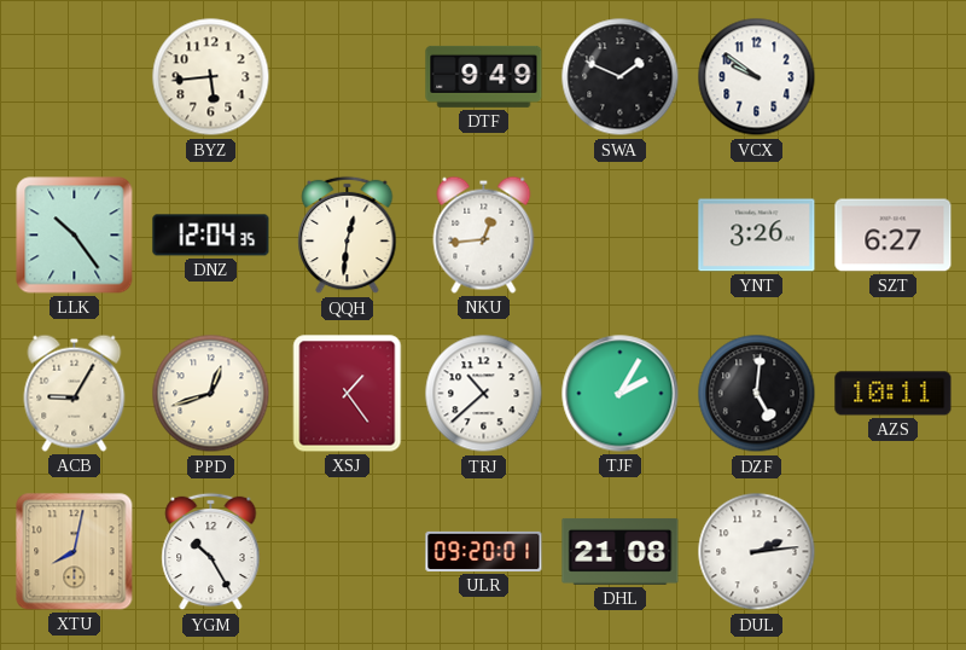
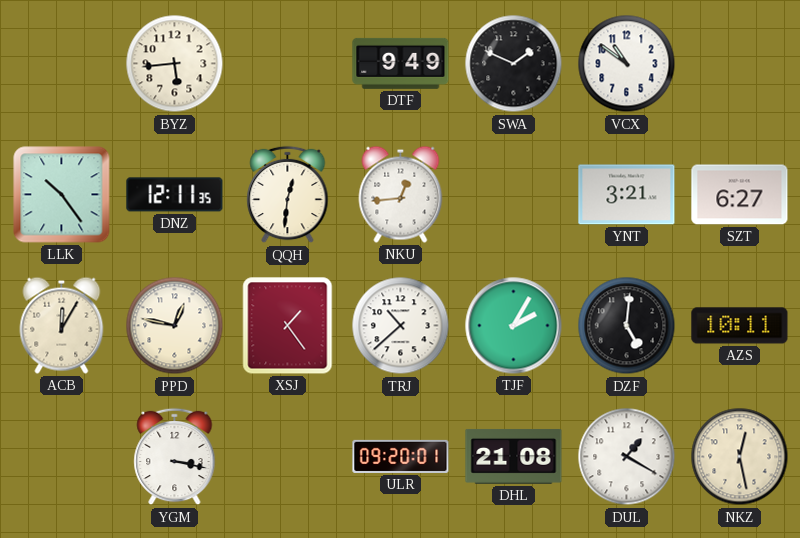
VCX: 9:51 -> 10:51
DNZ: 12:04 -> 12:11
YNT: 3:26 -> 3:21
ACB: 9:05 -> 12:05
PPD: 12:42 -> 12:47
XTU: 8:02 -> none
YGM: 10:25 -> 3:17
DUL: 2:14 -> 1:20
NKZ: none -> 12:28
